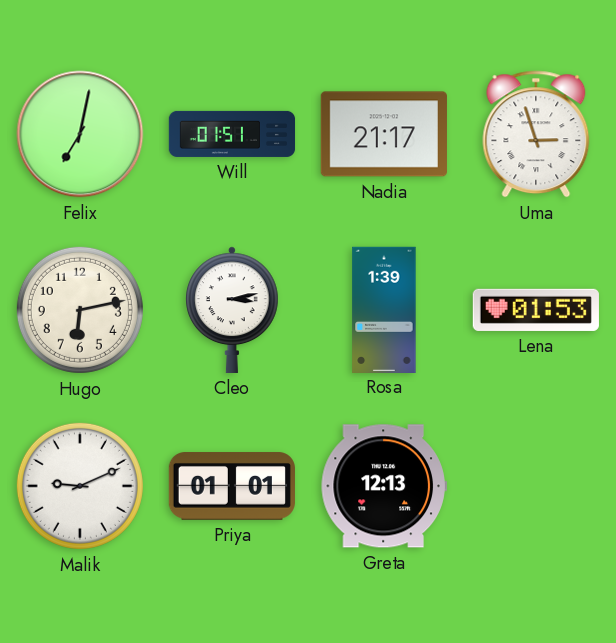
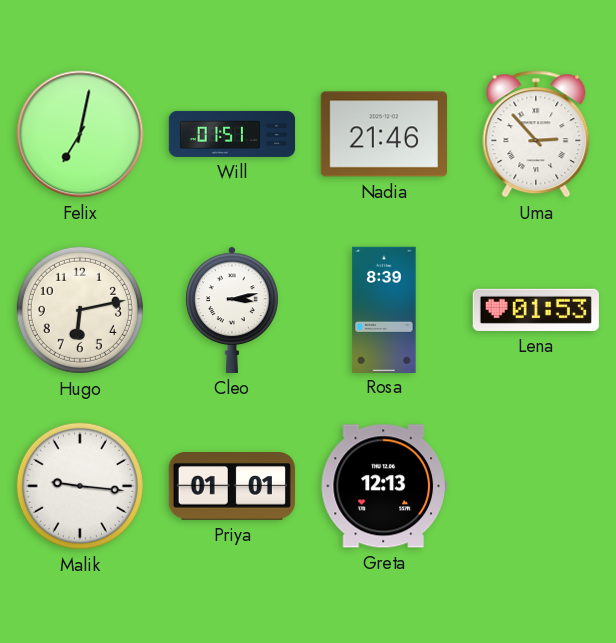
Nadia: 21:17 -> 21:46
Uma: 2:57 -> 2:53
Rosa: 1:39 -> 8:39
Malik: 9:11 -> 9:16
